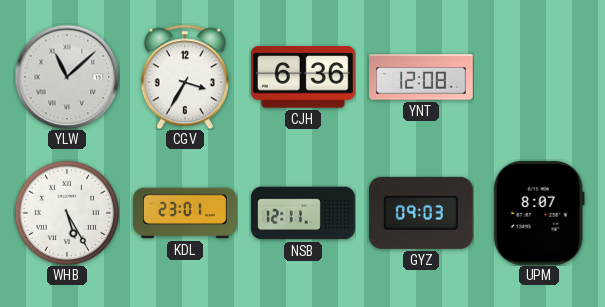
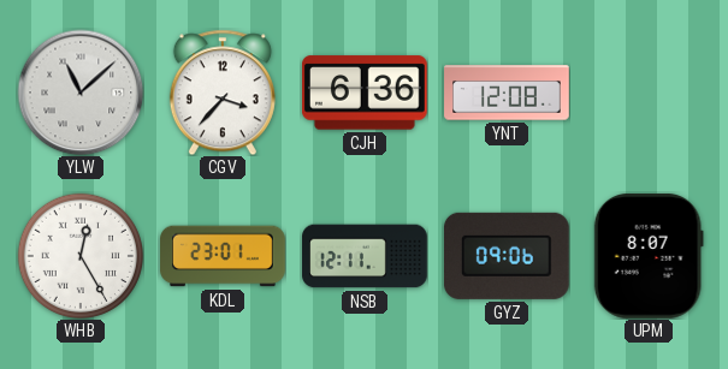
CGV: 3:35 -> 3:37
WHB: 5:25 -> 12:25
GYZ: 09:03 -> 09:06
